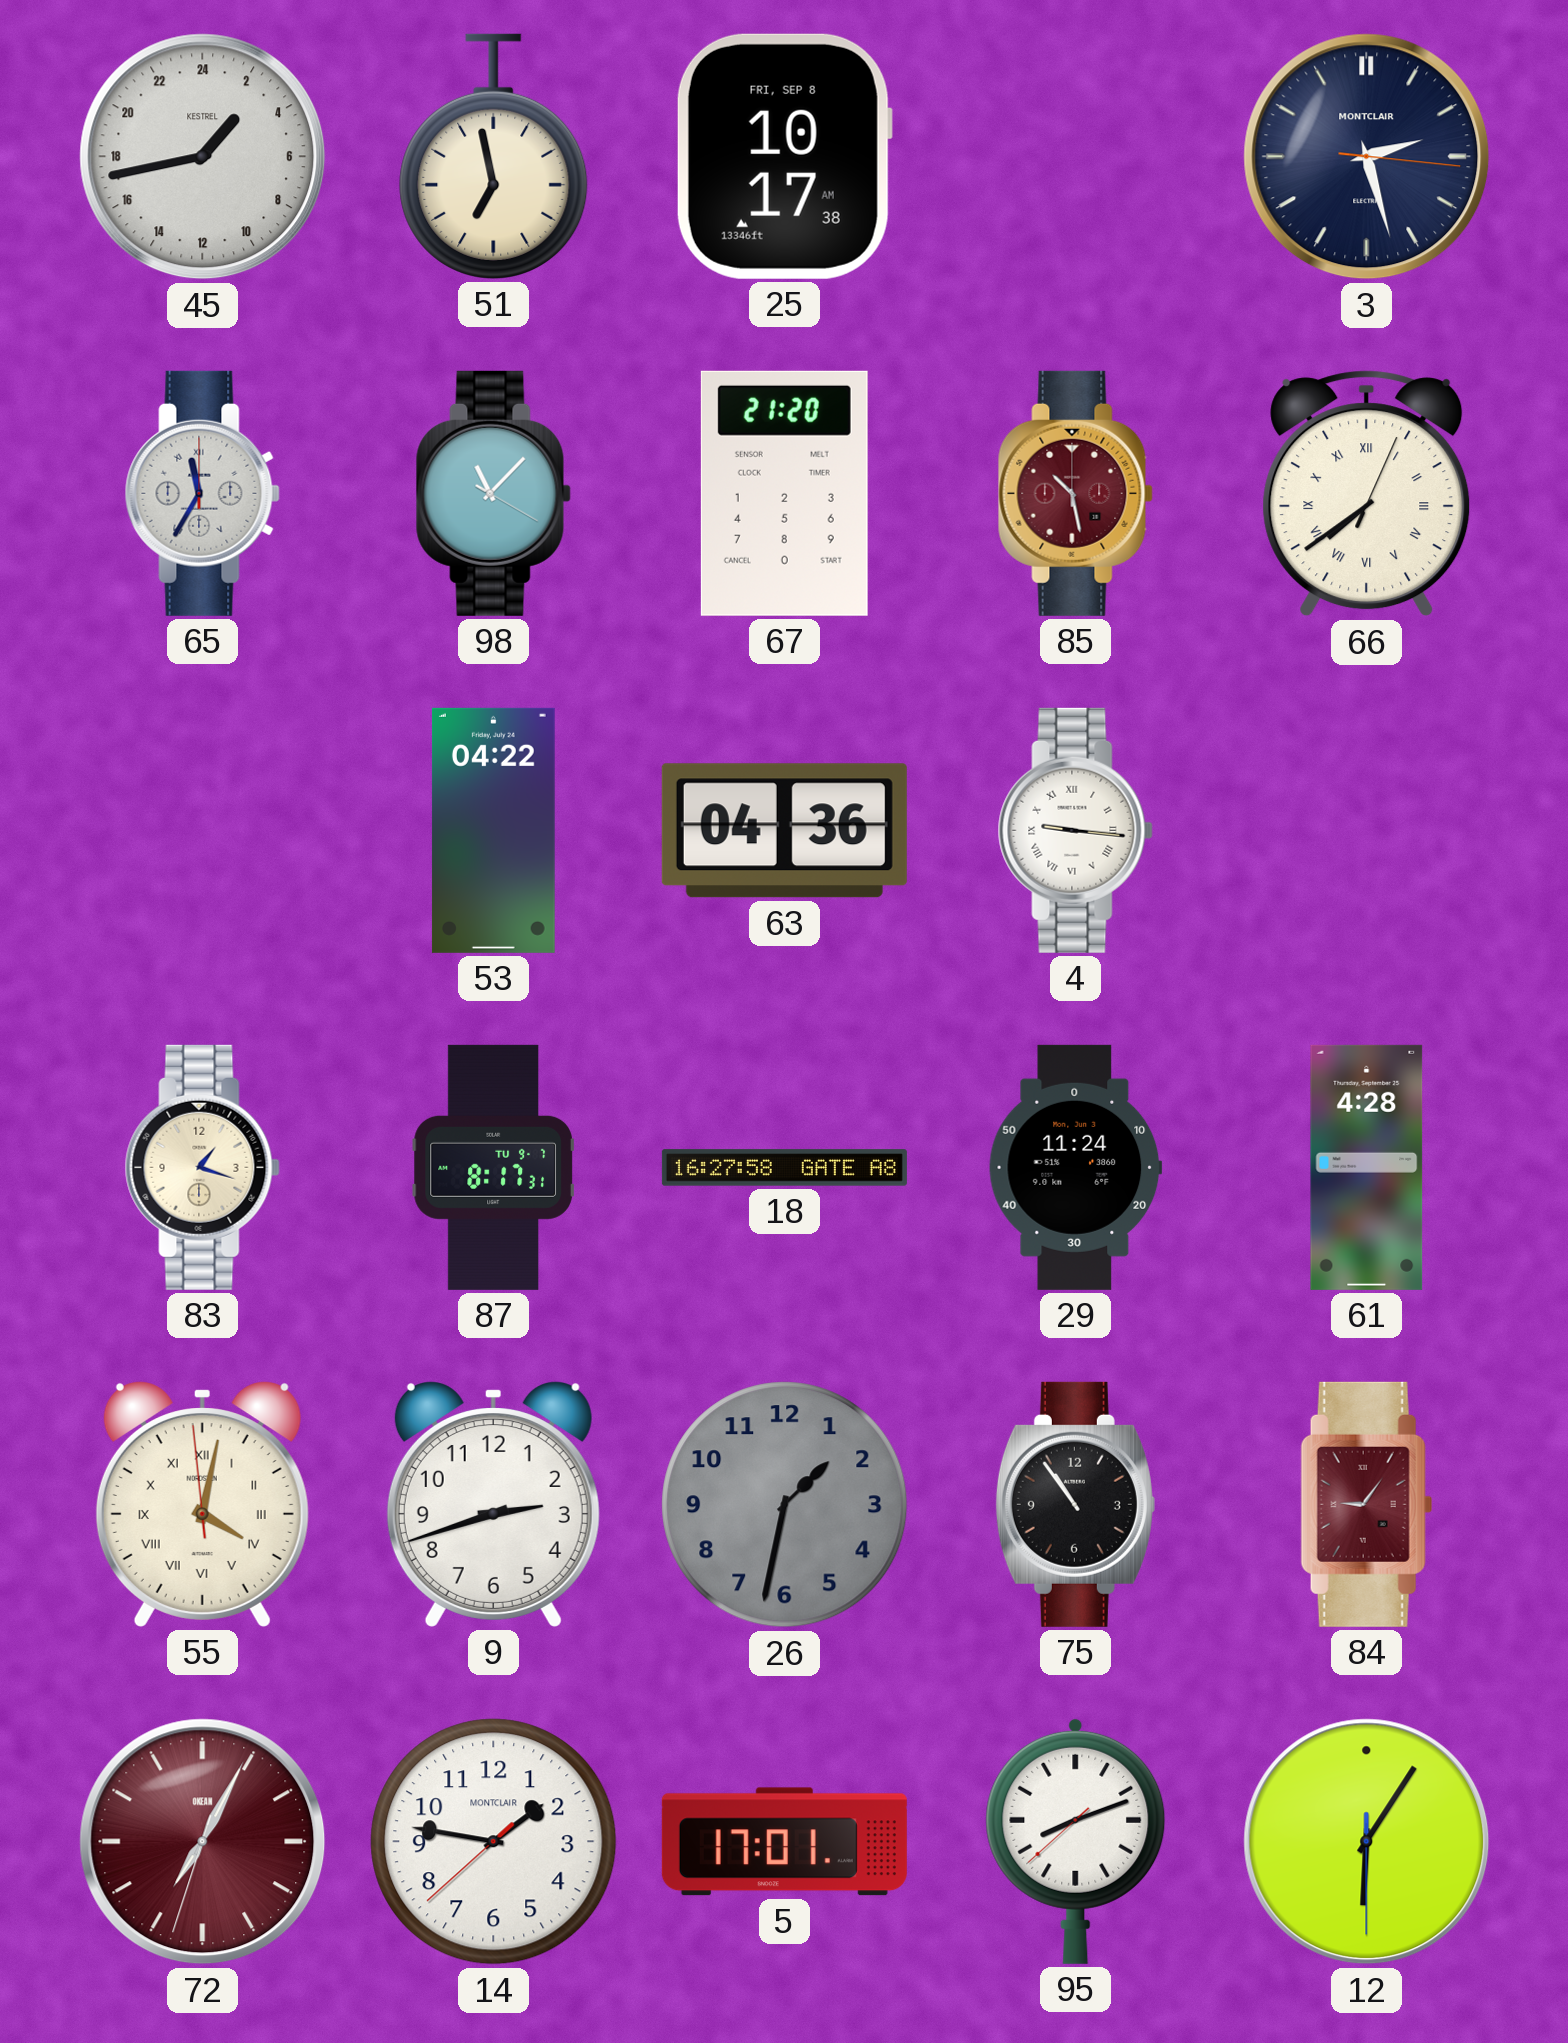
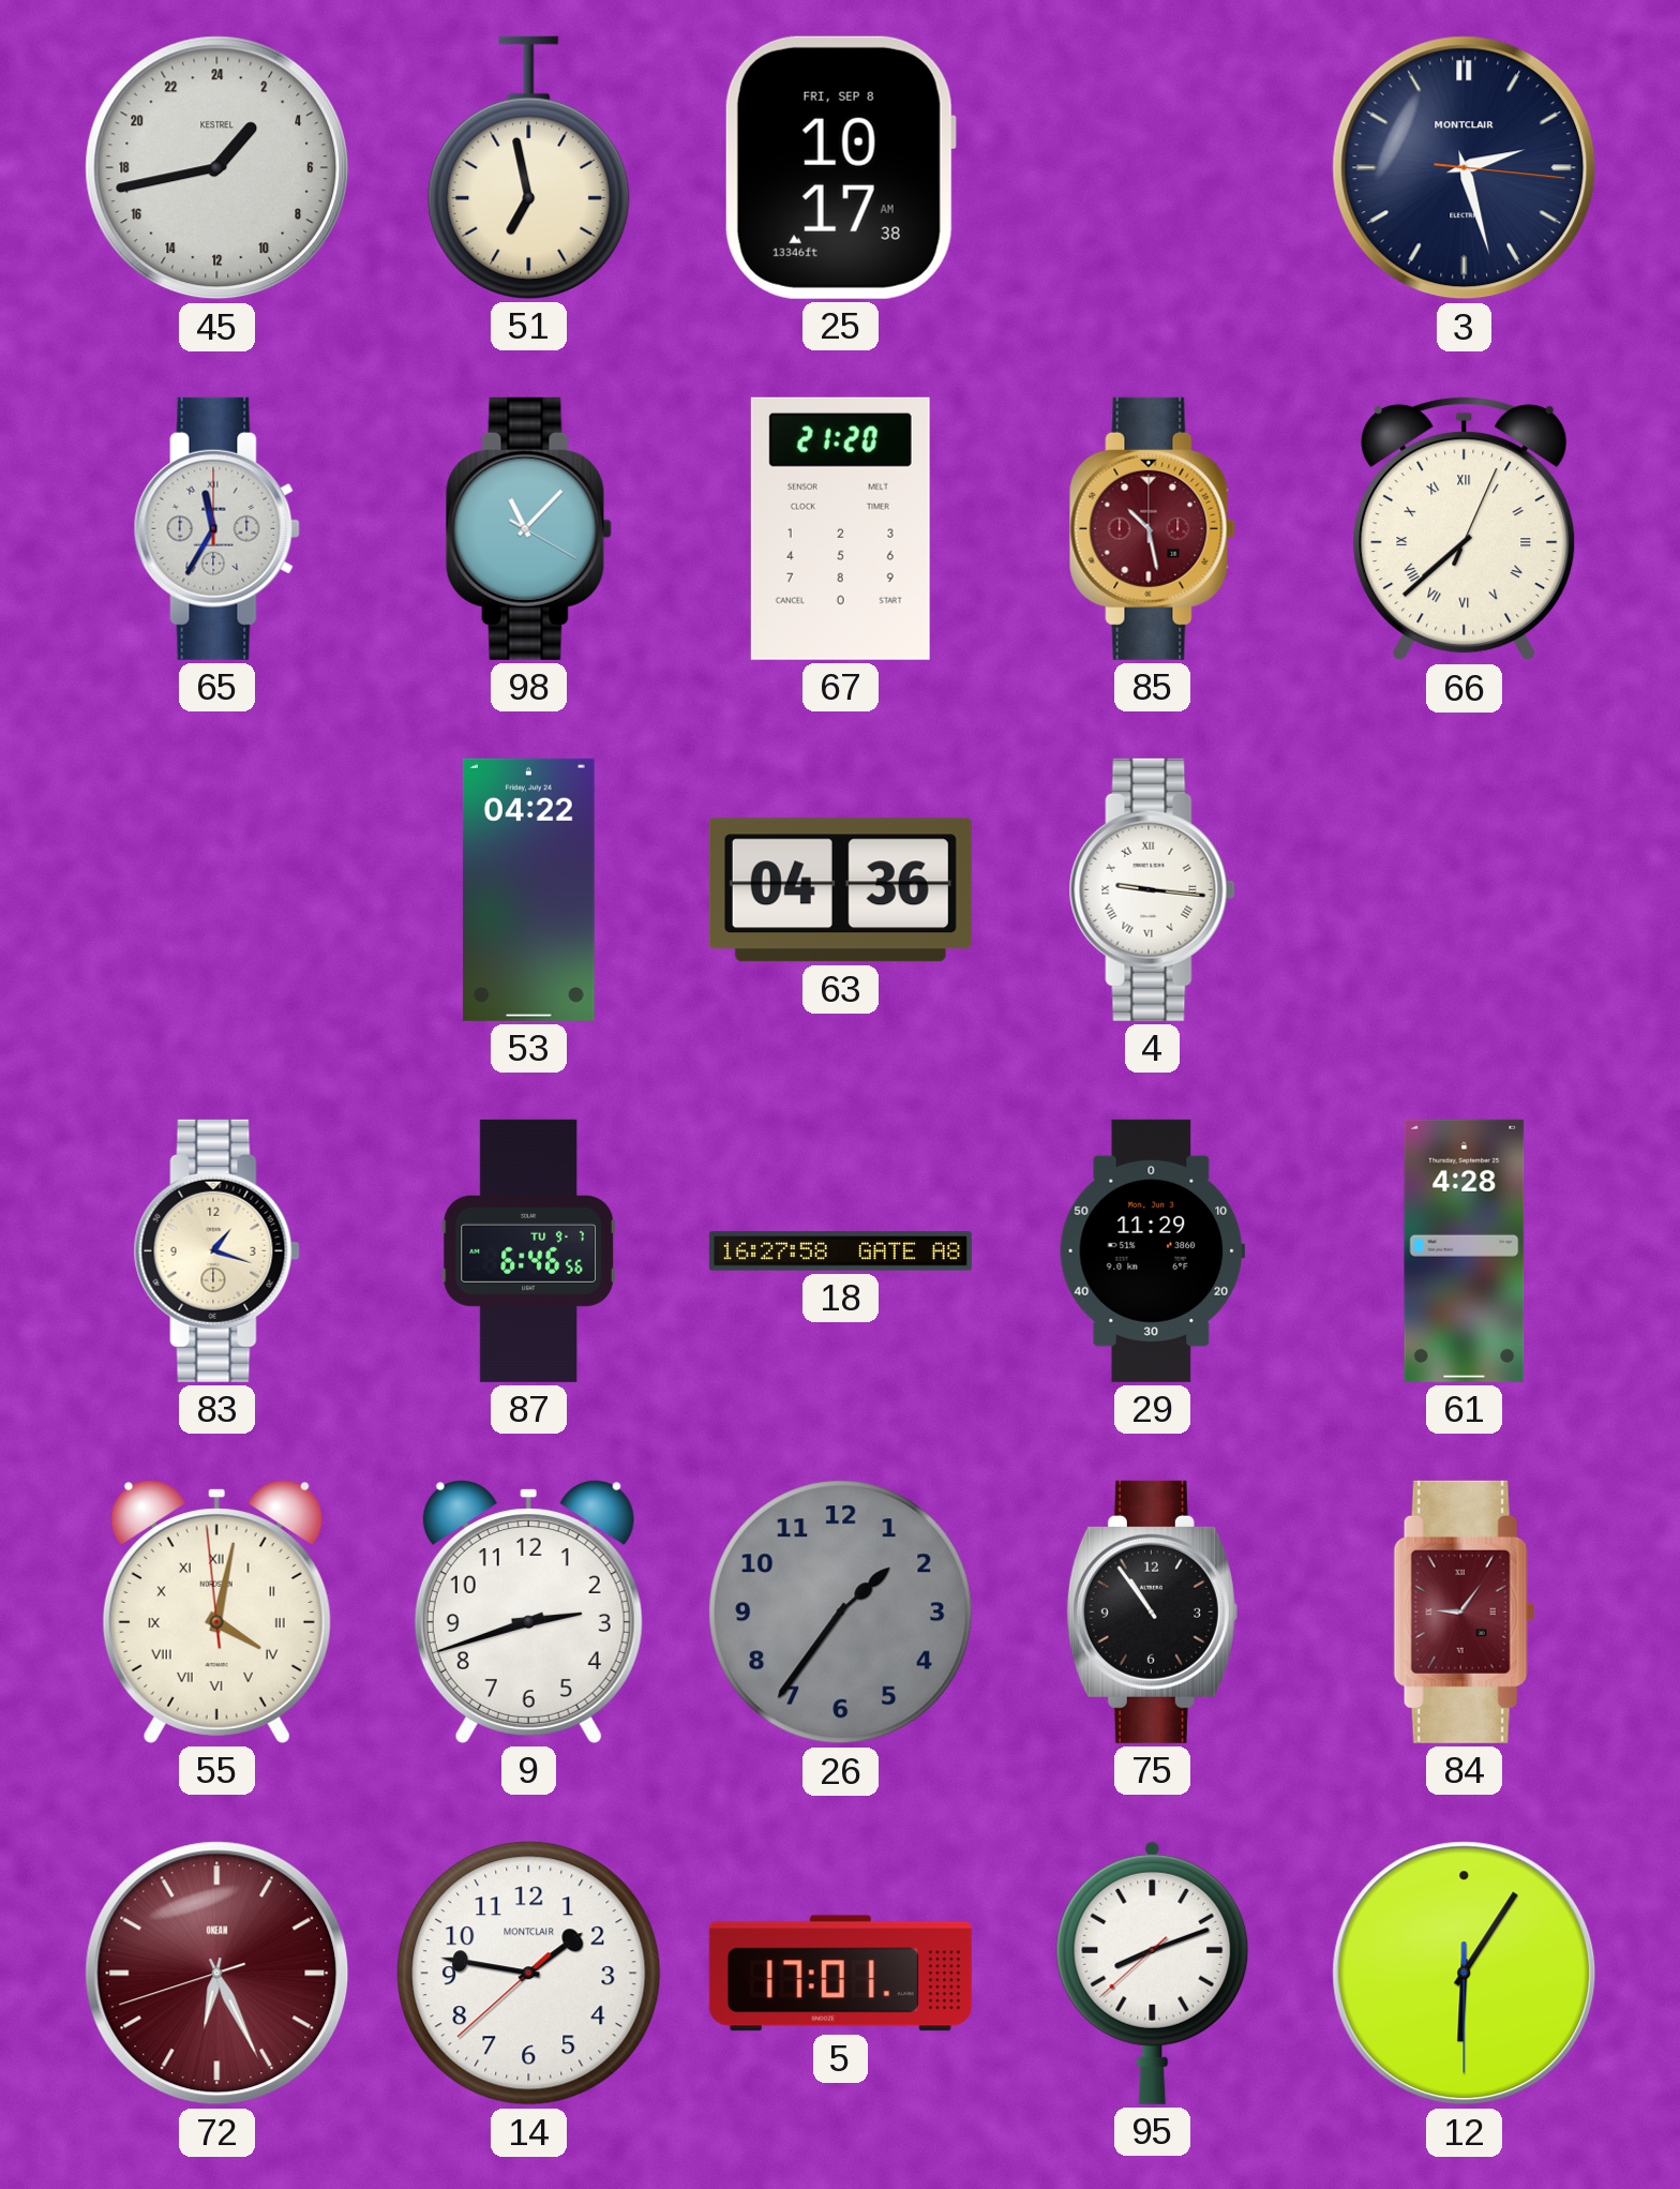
66: 7:39 -> 7:38
87: 8:17 -> 6:46
29: 11:24 -> 11:29
26: 1:32 -> 1:36
72: 7:04 -> 6:25
